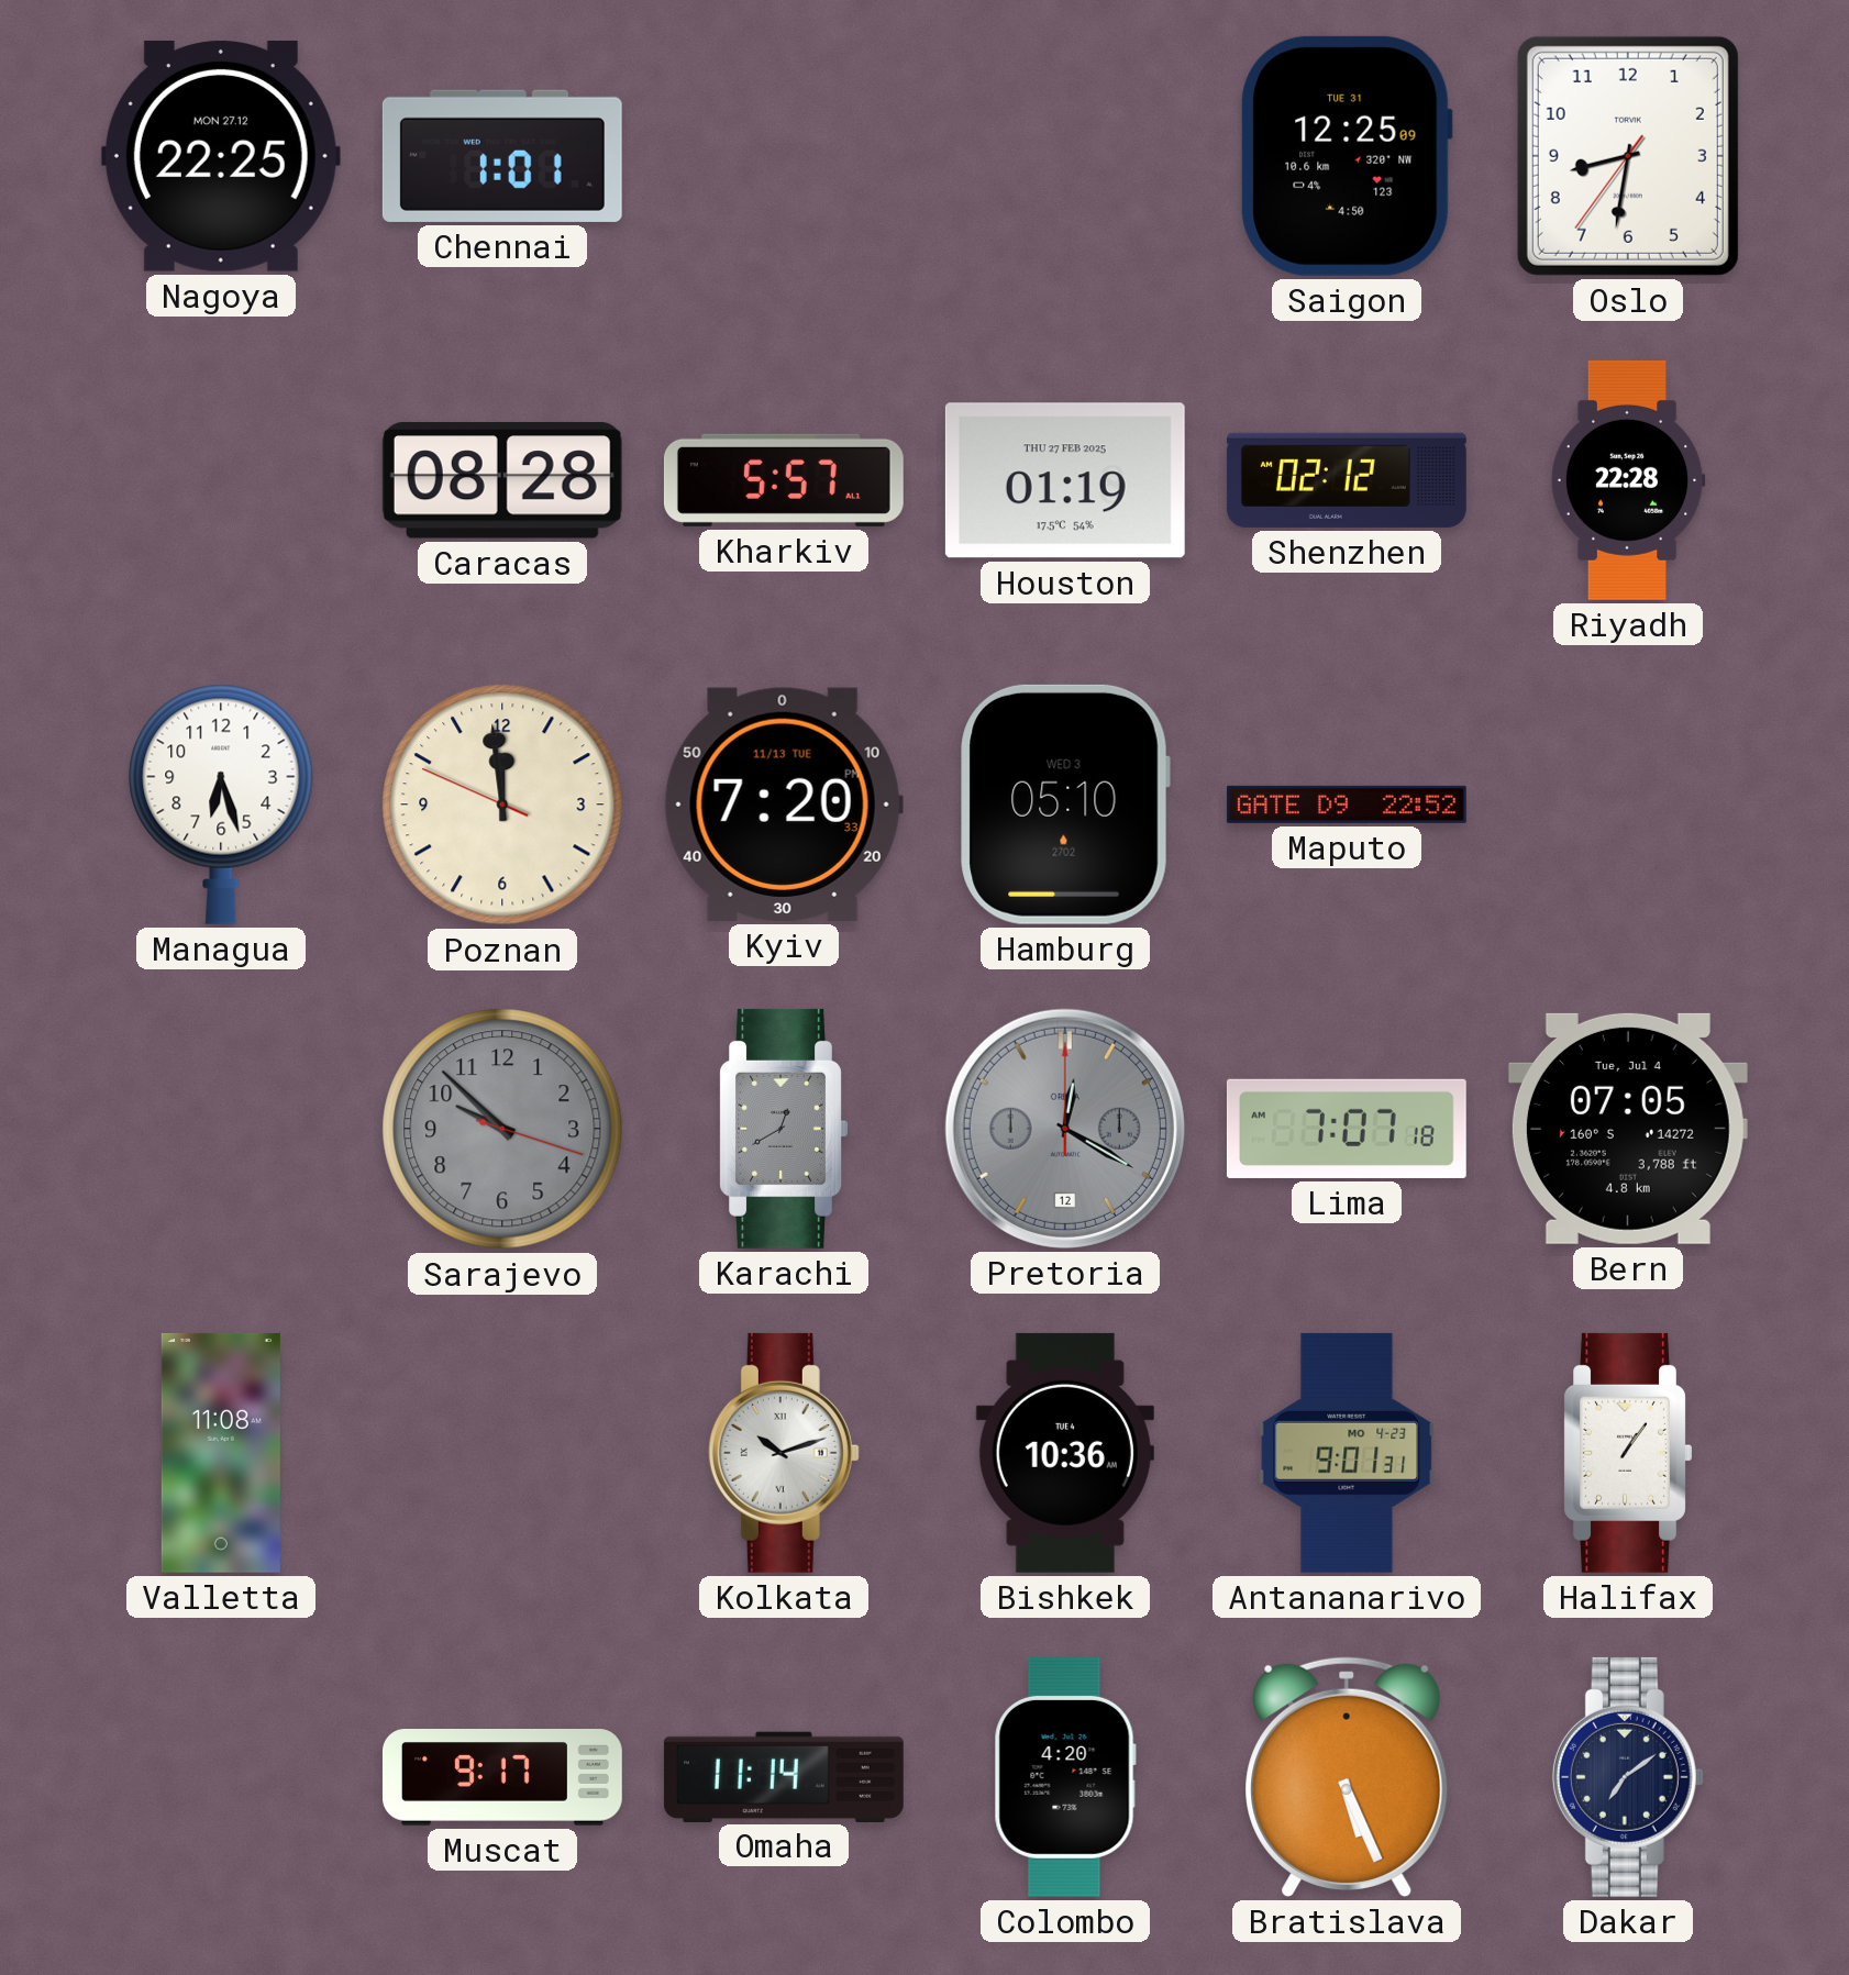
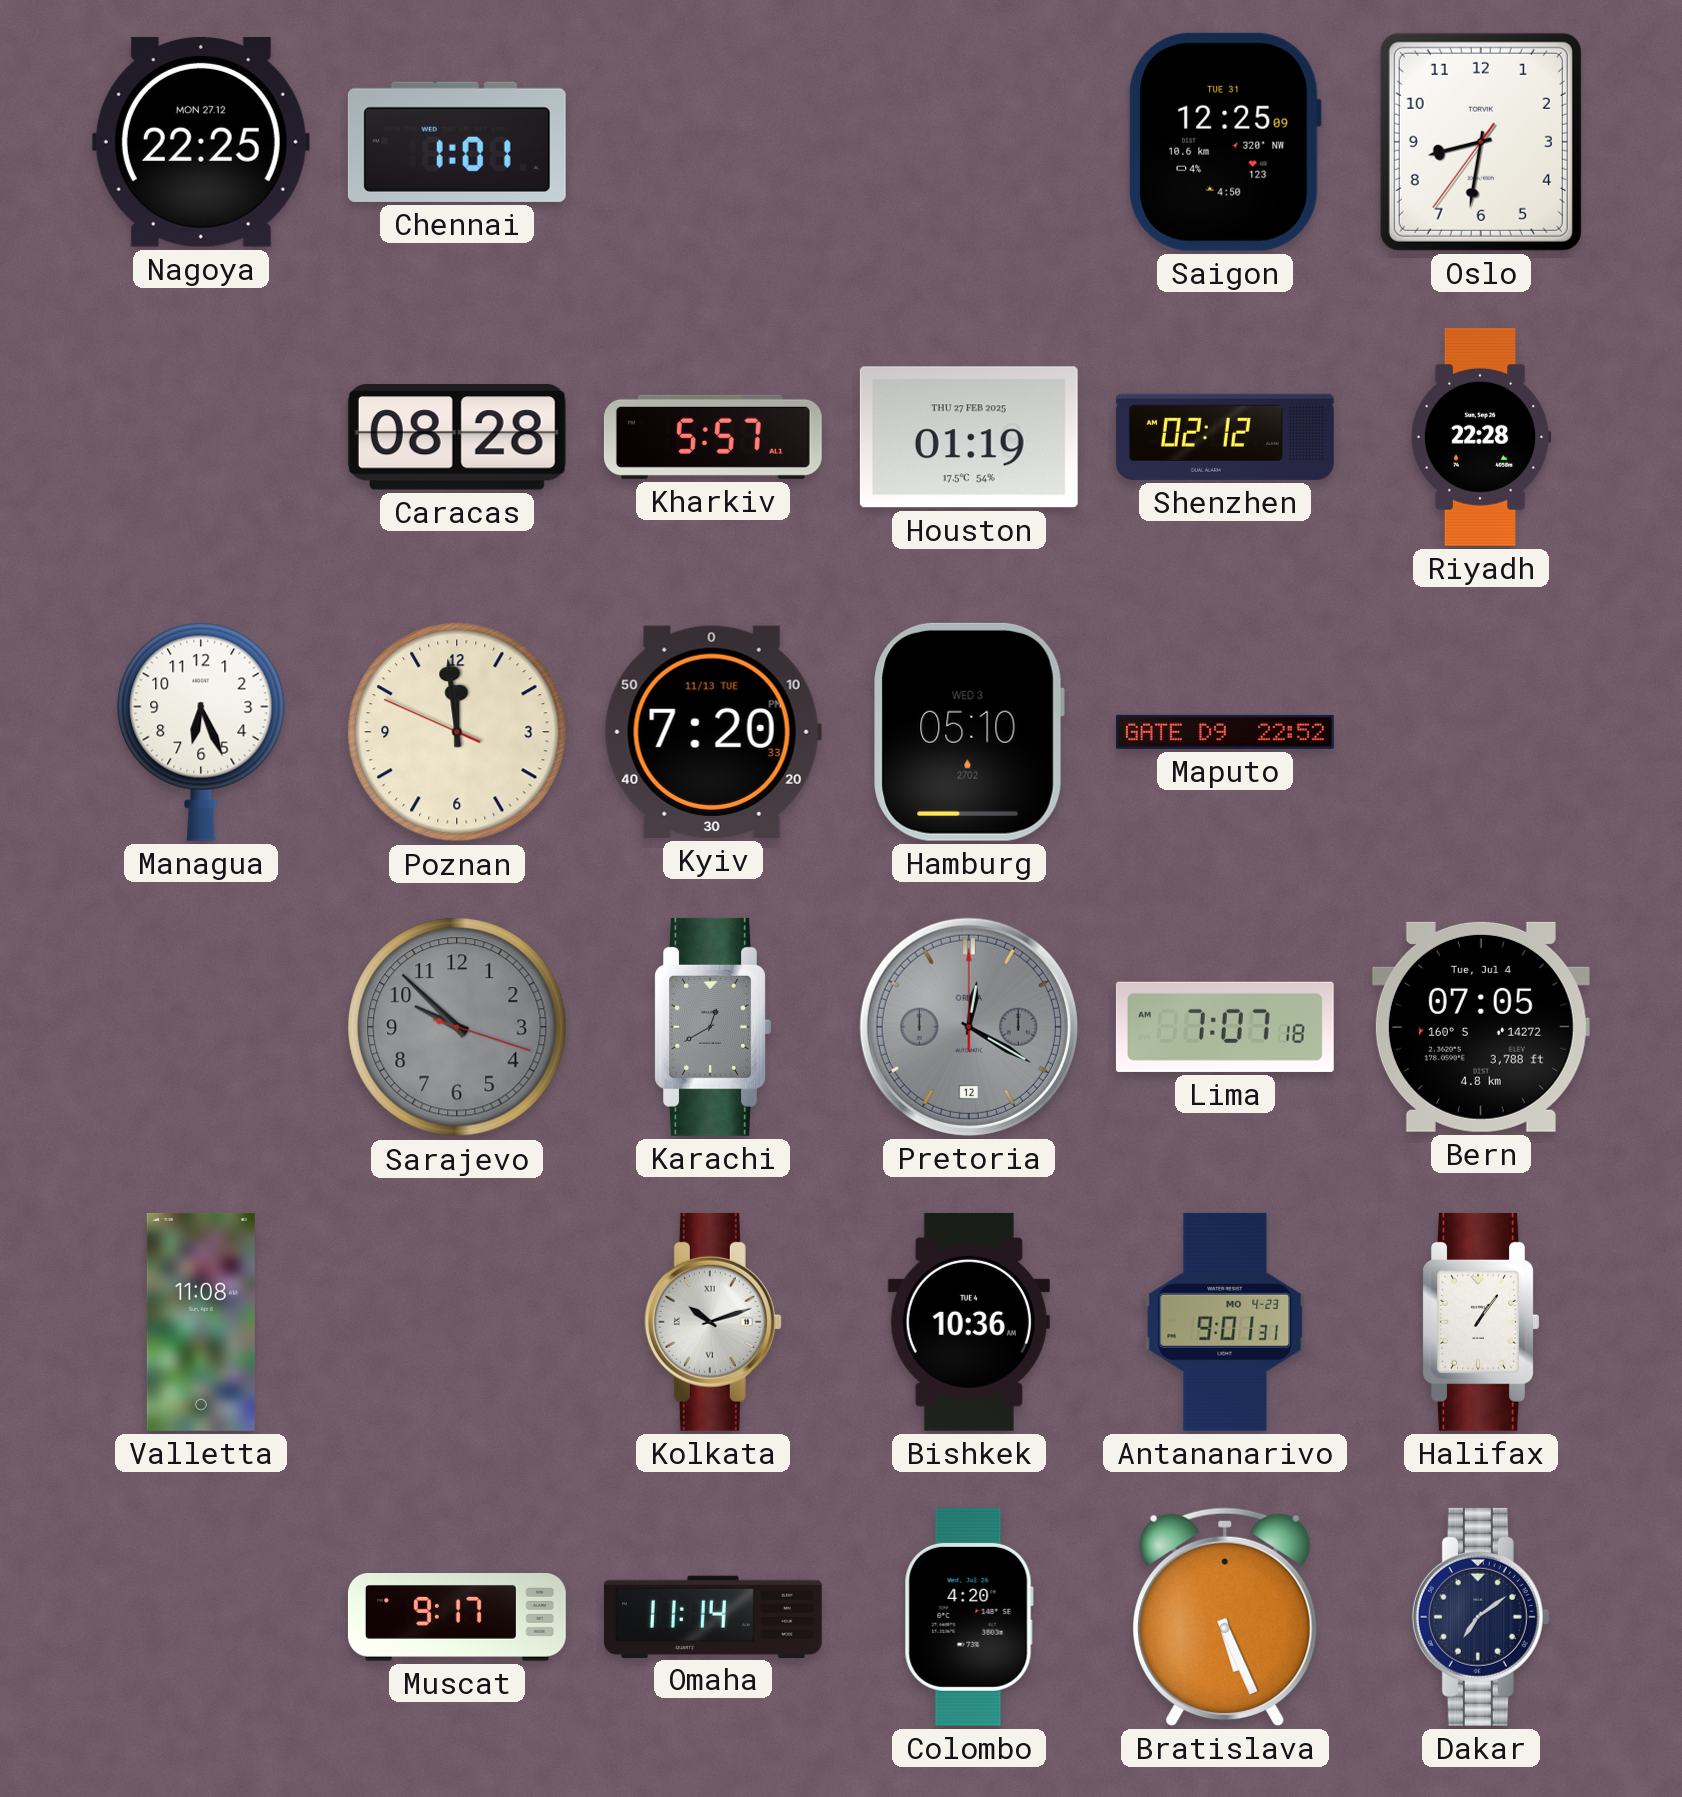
Managua: 6:27 -> 6:26
